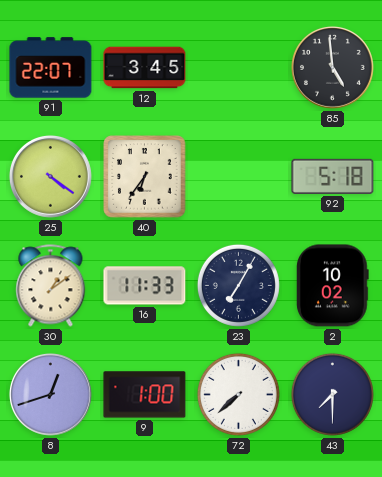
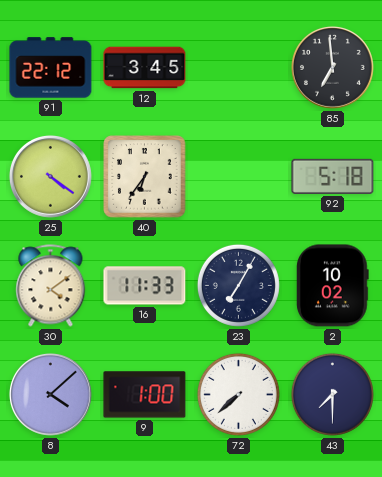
91: 22:07 -> 22:12
85: 4:59 -> 6:59
30: 1:09 -> 4:09
8: 12:42 -> 4:08
